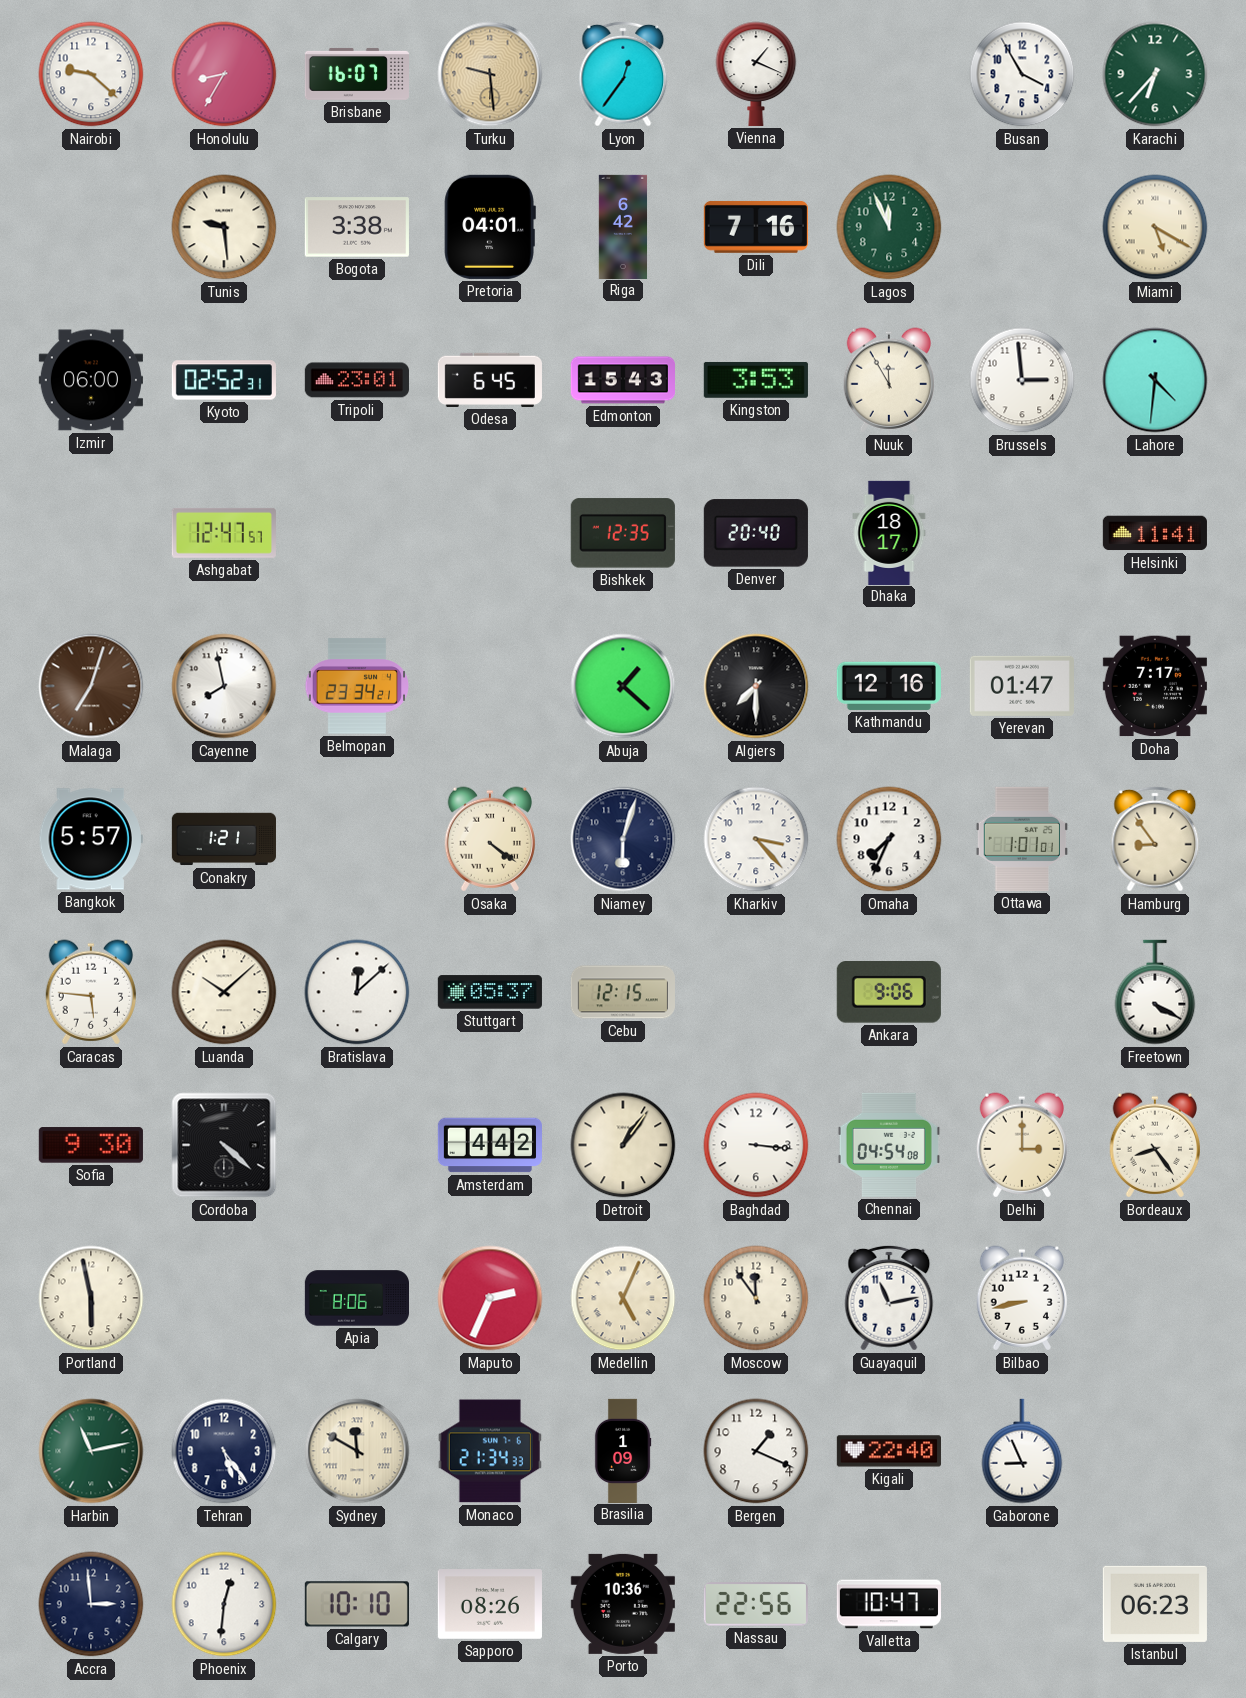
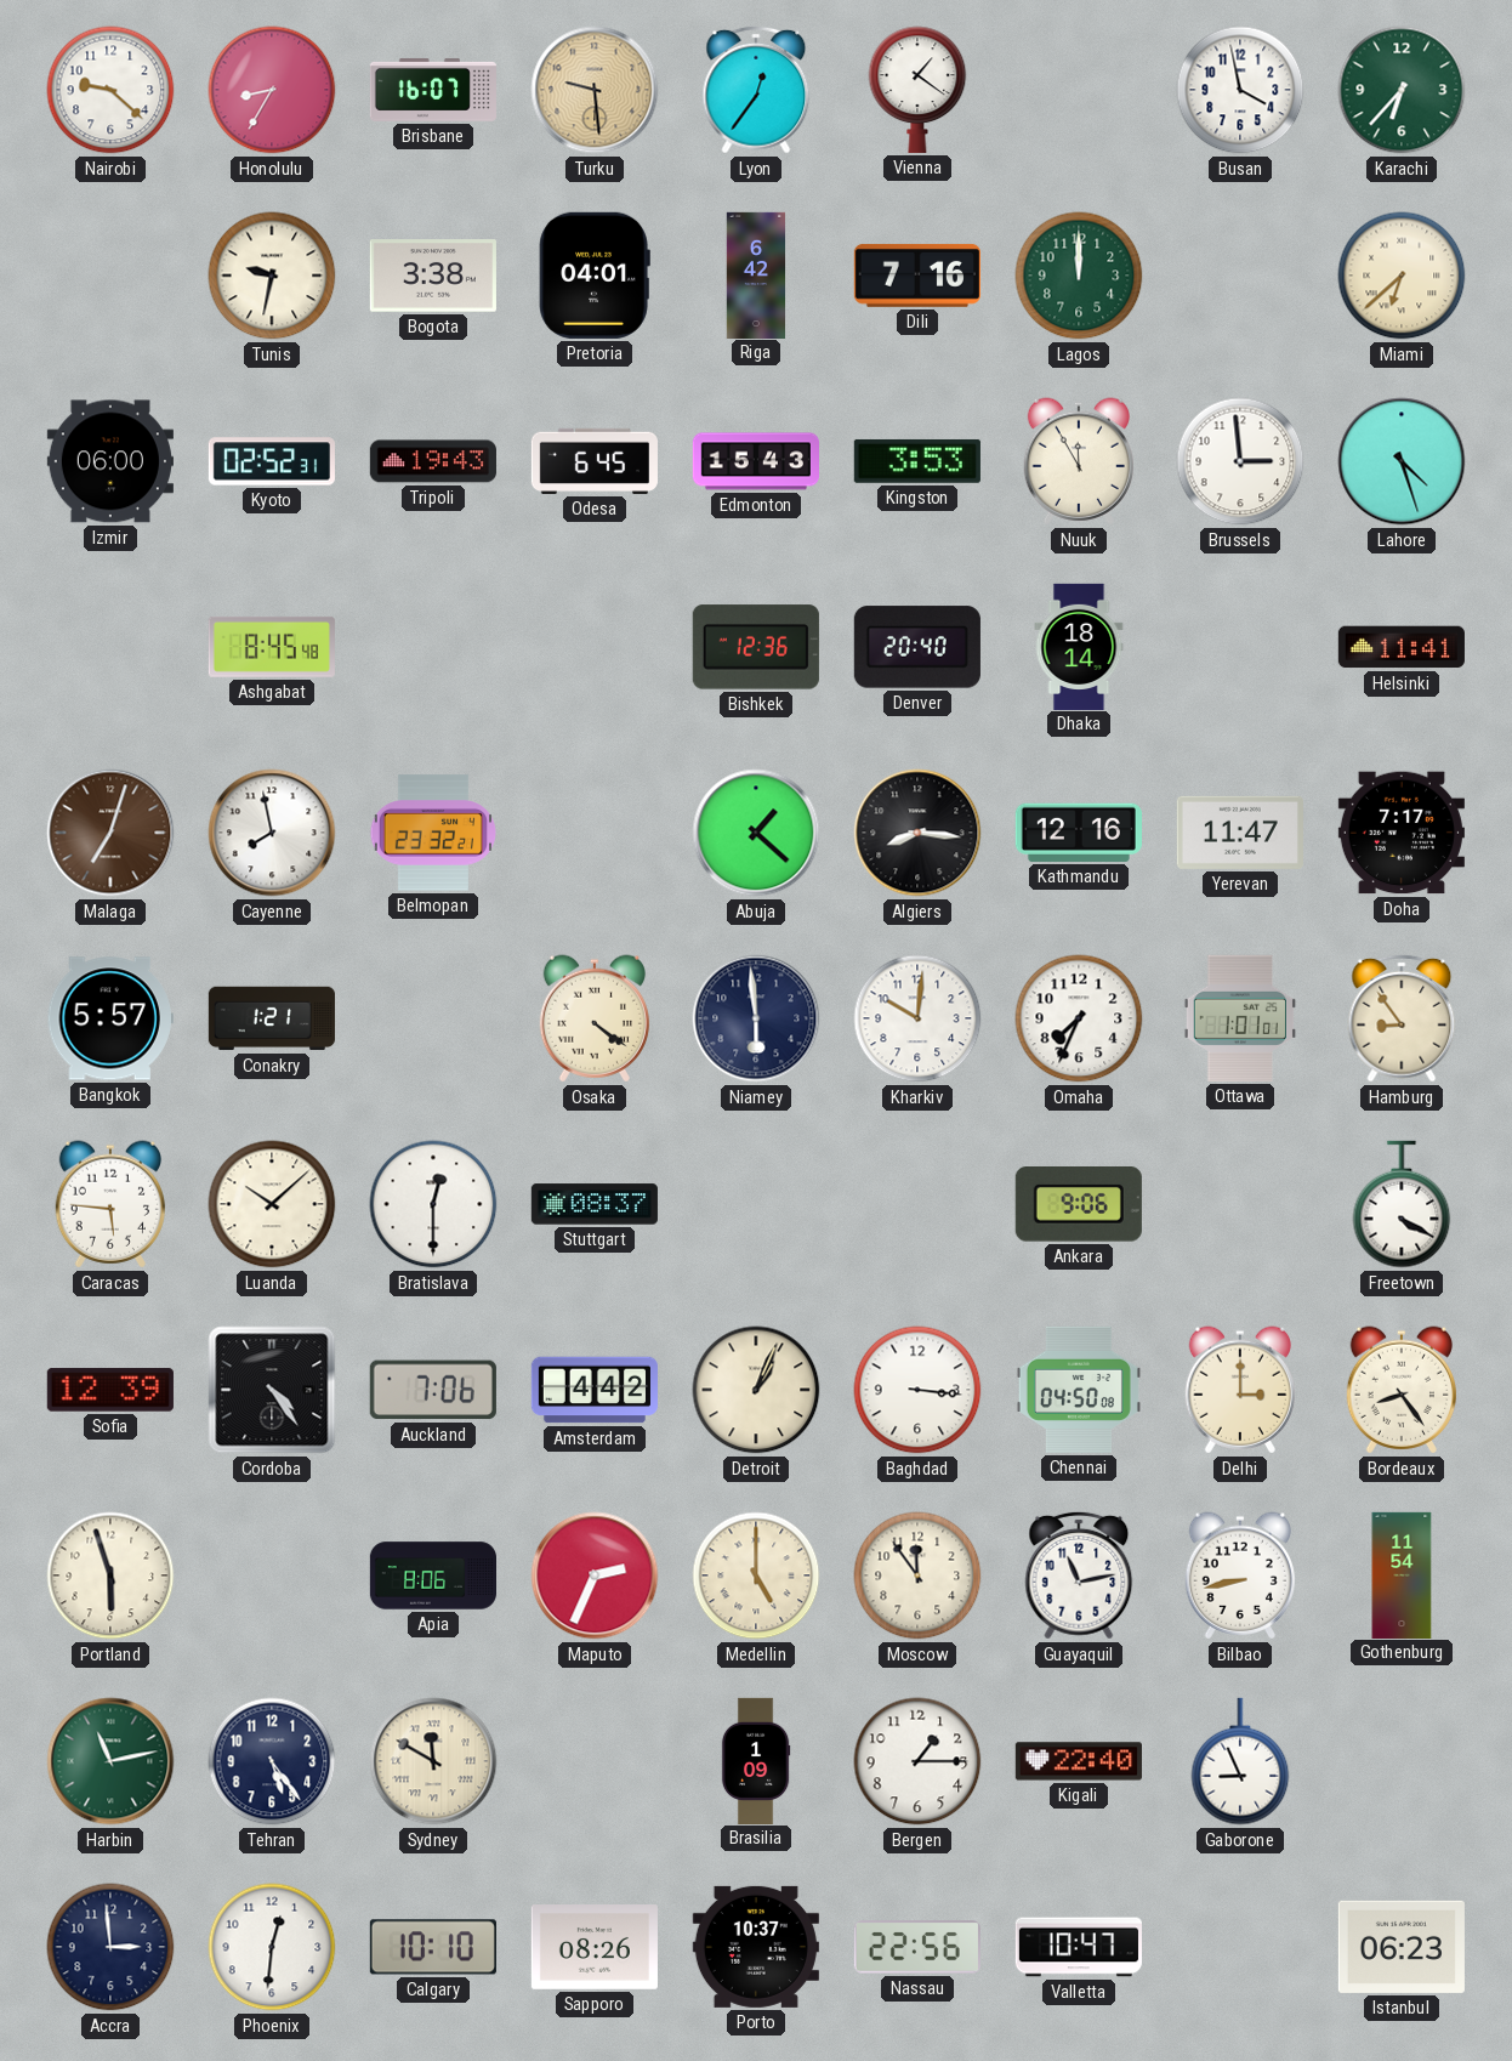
Vienna: 1:19 -> 1:21
Busan: 3:55 -> 3:58
Tunis: 9:29 -> 9:32
Lagos: 11:56 -> 12:00
Miami: 5:20 -> 6:38
Tripoli: 23:01 -> 19:43
Lahore: 4:31 -> 4:27
Ashgabat: 12:47 -> 8:45
Bishkek: 12:35 -> 12:36
Dhaka: 18:17 -> 18:14
Belmopan: 23:34 -> 23:32
Algiers: 7:30 -> 8:16
Yerevan: 01:47 -> 11:47
Niamey: 6:03 -> 5:59
Kharkiv: 3:23 -> 10:01
Bratislava: 12:08 -> 12:30
Stuttgart: 05:37 -> 08:37
Cebu: 12:15 -> none
Sofia: 9:30 -> 12:39
Cordoba: 4:22 -> 4:24
Auckland: none -> 7:06
Detroit: 1:06 -> 1:04
Chennai: 04:54 -> 04:50
Portland: 5:58 -> 5:57
Medellin: 5:04 -> 5:00
Gothenburg: none -> 11:54
Monaco: 21:34 -> none
Bergen: 1:19 -> 1:15
Porto: 10:36 -> 10:37
